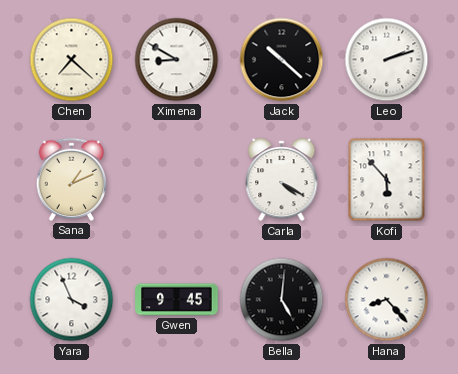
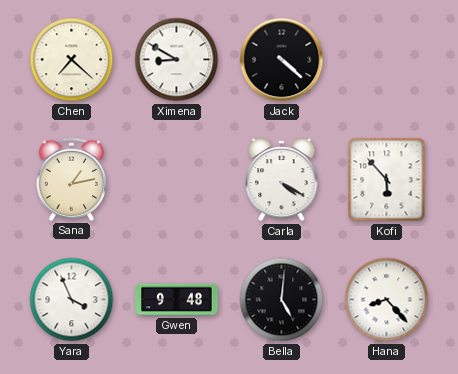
Jack: 10:22 -> 4:22
Leo: 2:12 -> none
Sana: 1:11 -> 1:13
Gwen: 9:45 -> 9:48
